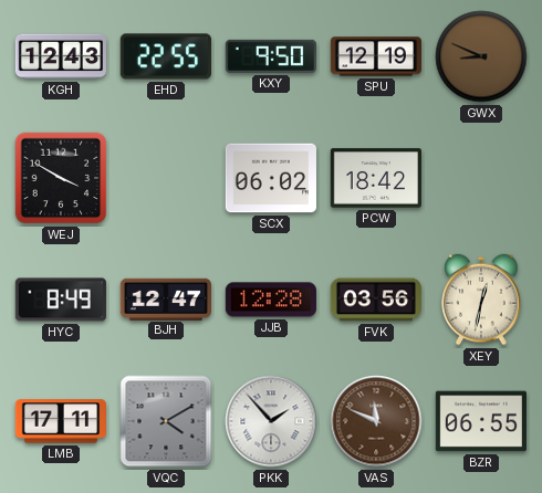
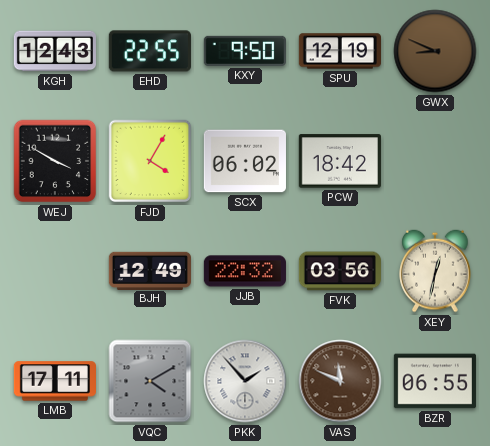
FJD: none -> 4:05
HYC: 8:49 -> none
BJH: 12:47 -> 12:49
JJB: 12:28 -> 22:32
